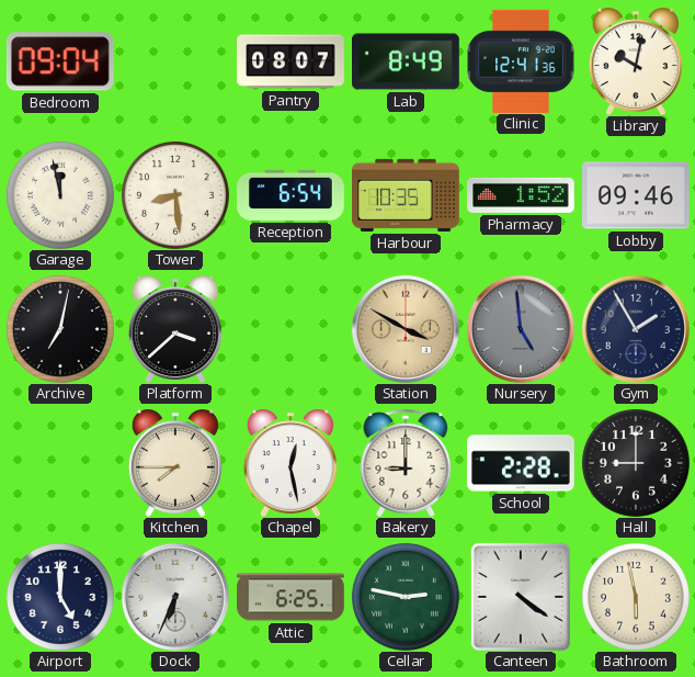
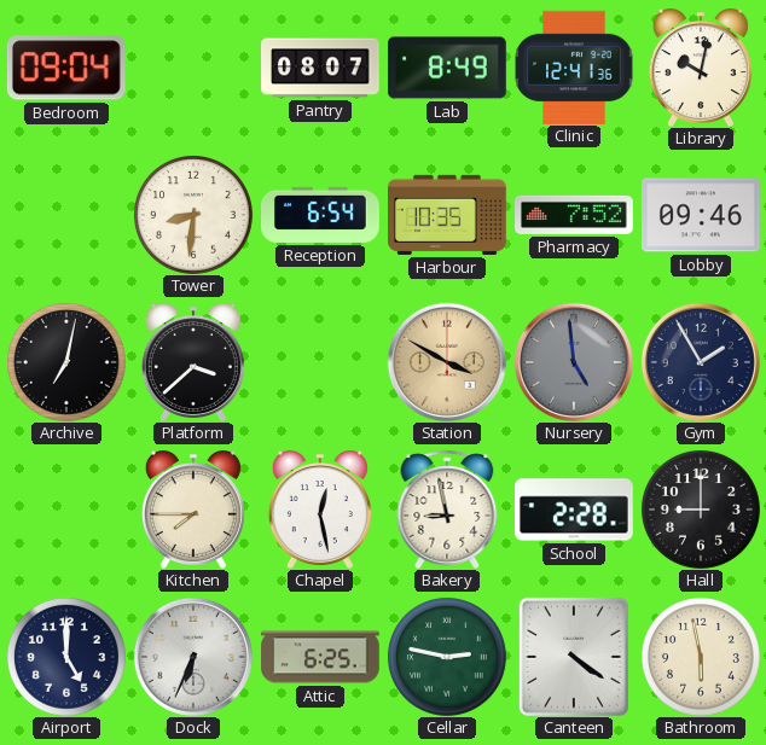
Garage: 11:58 -> none
Tower: 8:29 -> 8:31
Pharmacy: 1:52 -> 7:52
Bakery: 9:00 -> 8:58
